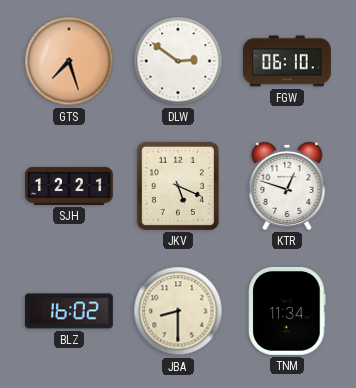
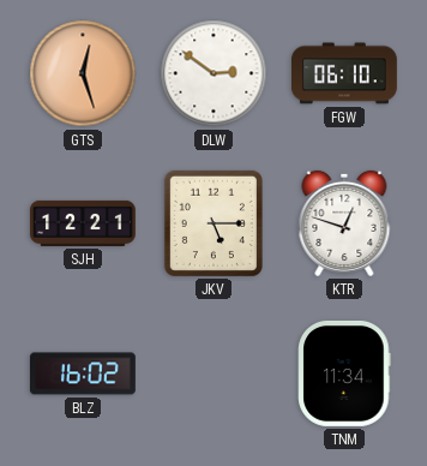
GTS: 7:27 -> 12:27
JKV: 5:19 -> 5:15
JBA: 8:30 -> none
